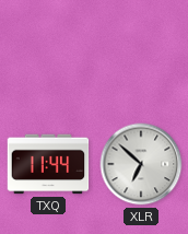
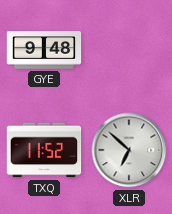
GYE: none -> 9:48
TXQ: 11:44 -> 11:52
